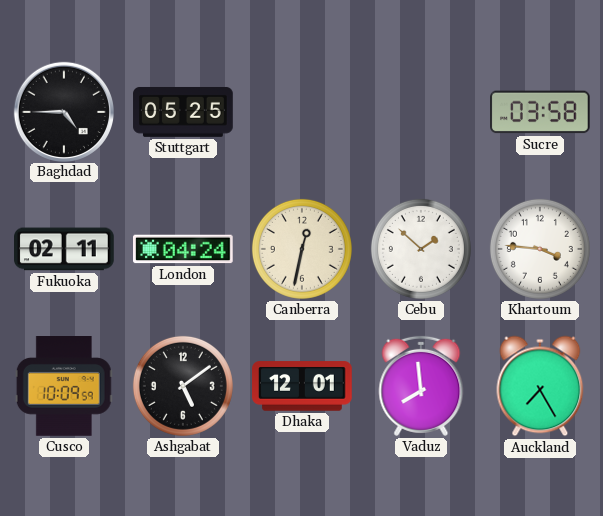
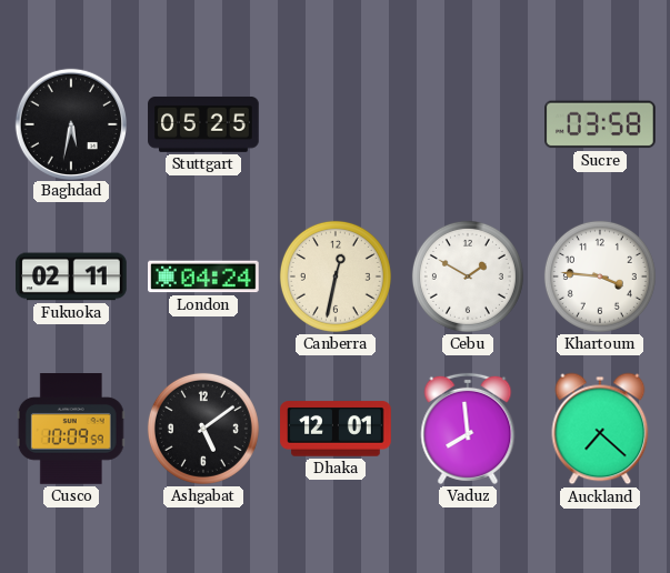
Baghdad: 4:45 -> 5:32
Cebu: 1:52 -> 1:50
Auckland: 7:25 -> 7:22
